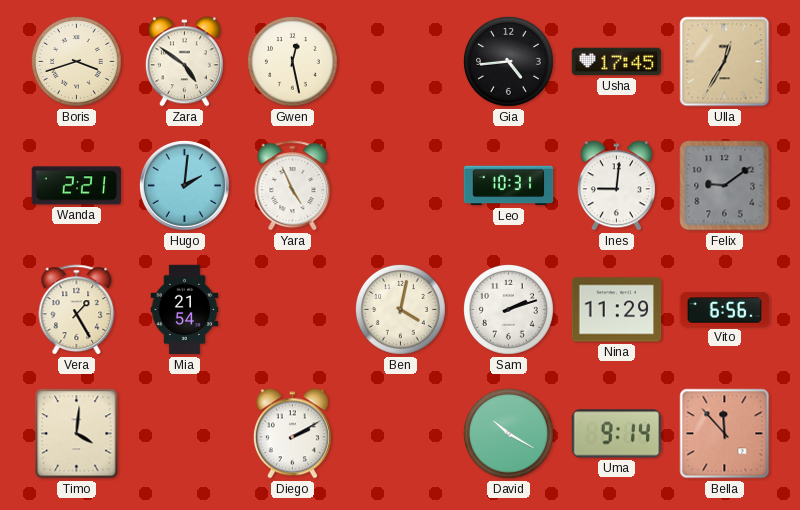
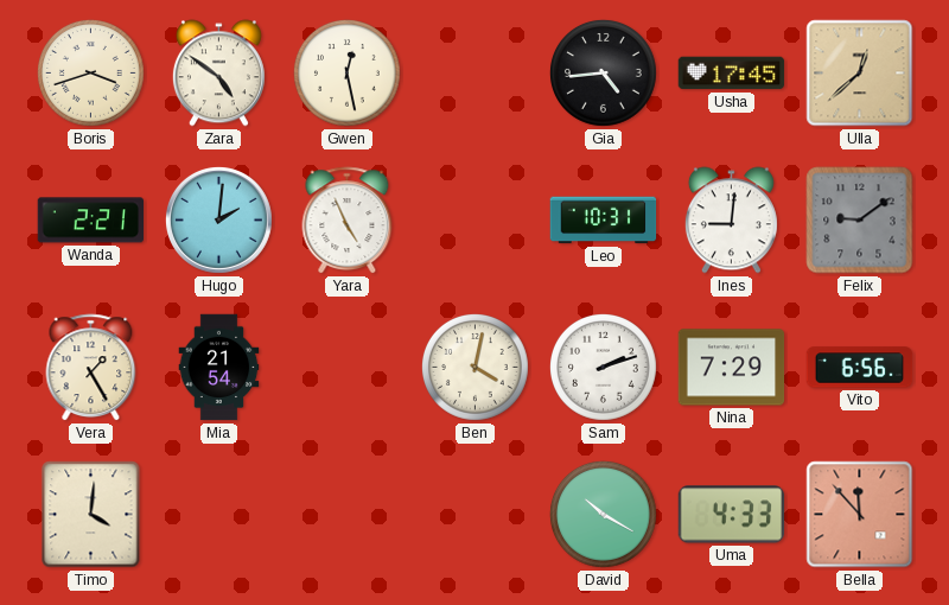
Ulla: 12:35 -> 12:38
Nina: 11:29 -> 7:29
Diego: 2:10 -> none
Uma: 9:14 -> 4:33
